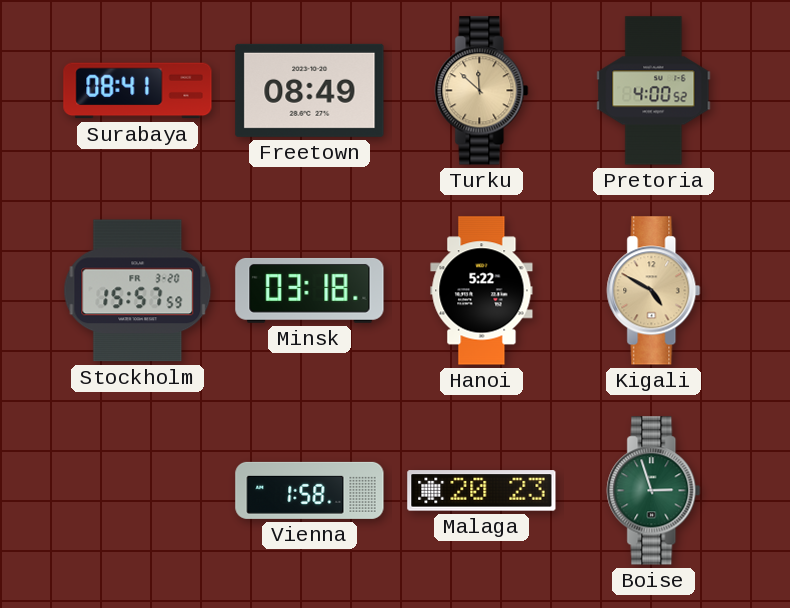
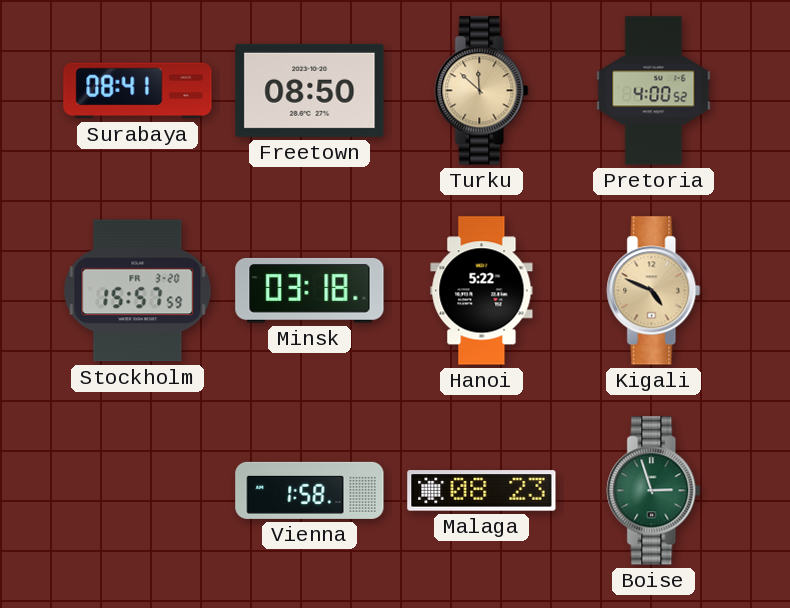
Freetown: 08:49 -> 08:50
Kigali: 4:50 -> 4:49
Malaga: 20:23 -> 08:23
